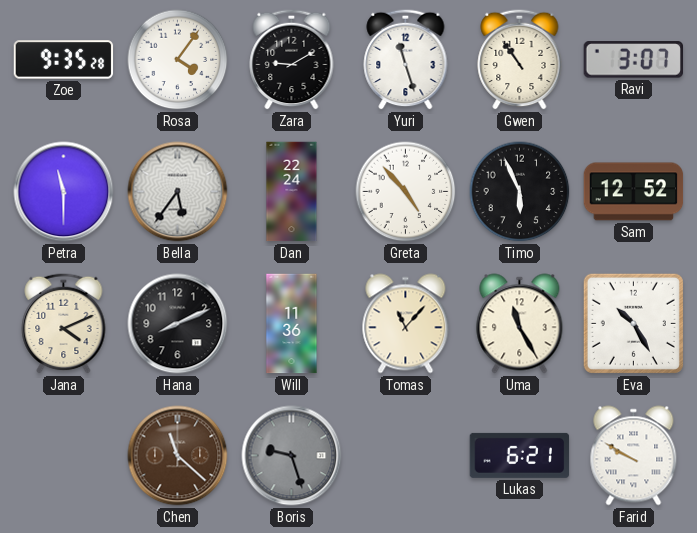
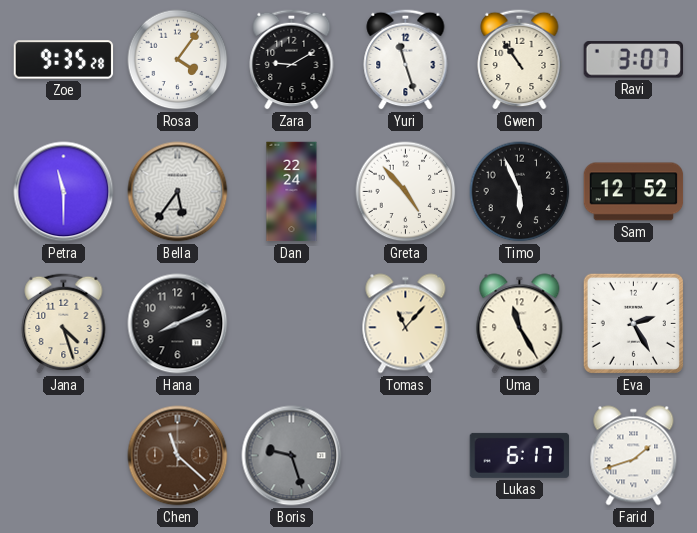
Jana: 4:11 -> 4:27
Will: 11:36 -> none
Eva: 10:25 -> 2:25
Lukas: 6:21 -> 6:17
Farid: 9:50 -> 1:42
